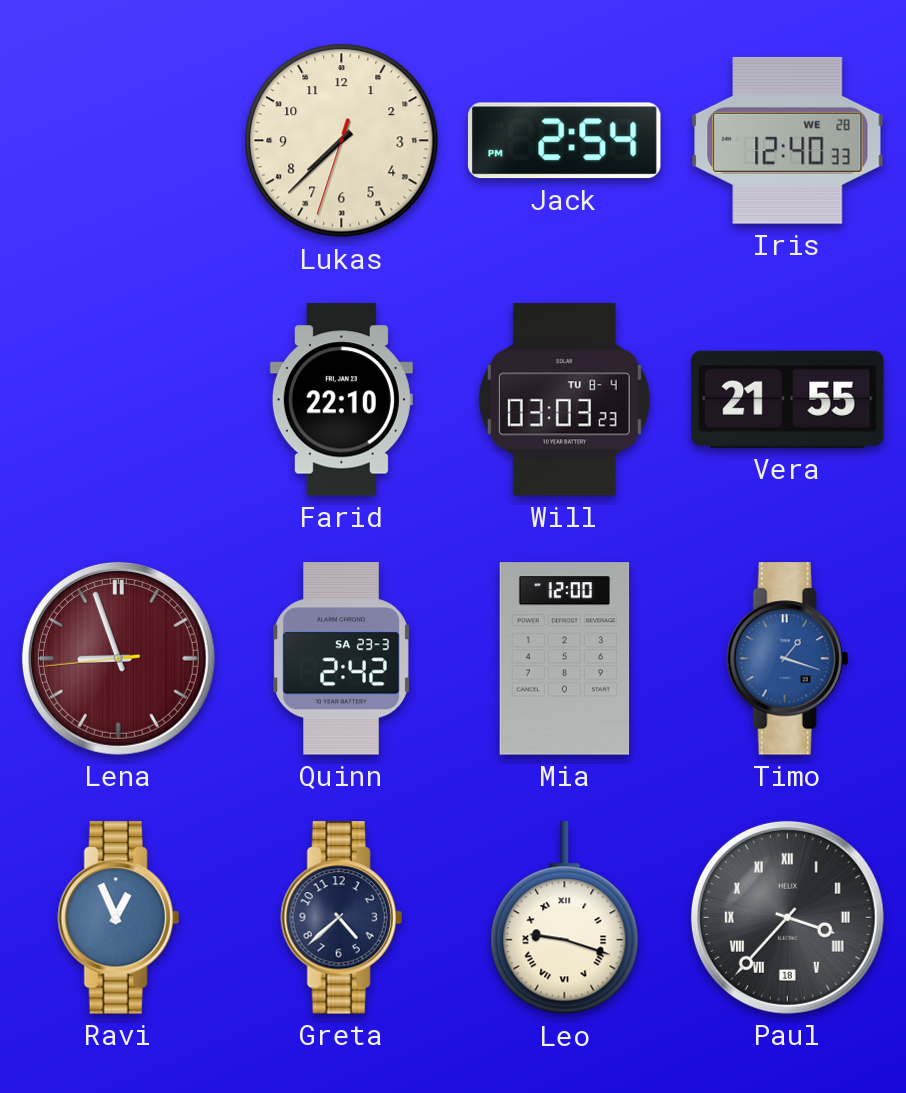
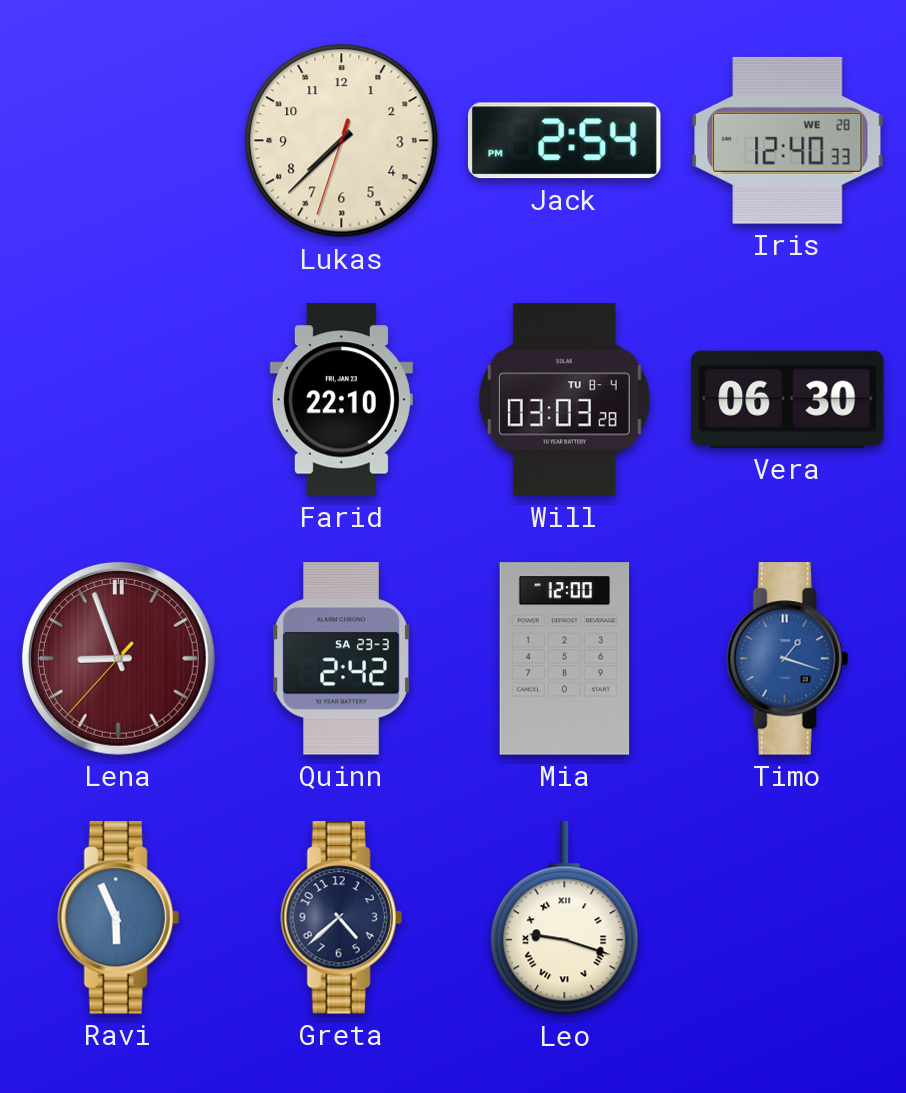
Will: 03:03:23 -> 03:03:28
Vera: 21:55 -> 06:30
Lena: 8:56:44 -> 8:56:37
Ravi: 12:56 -> 5:56
Paul: 3:37 -> none
